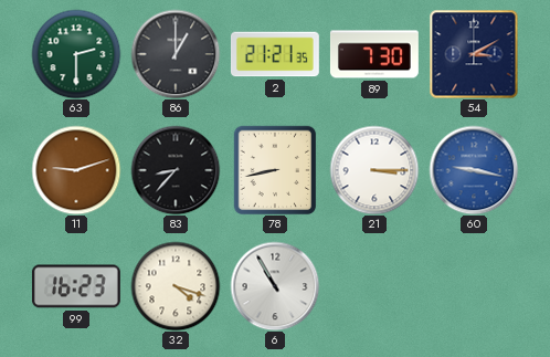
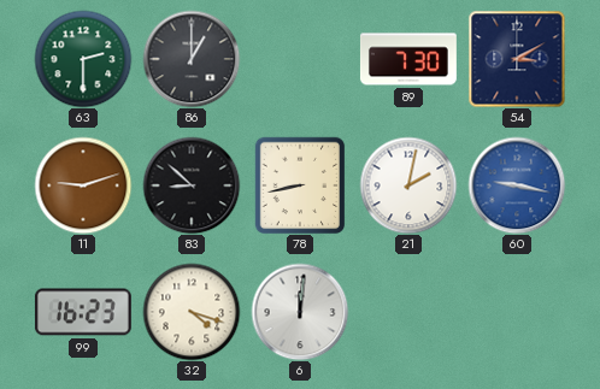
2: 21:21 -> none
83: 8:37 -> 8:52
21: 3:15 -> 2:02
6: 10:55 -> 12:01
